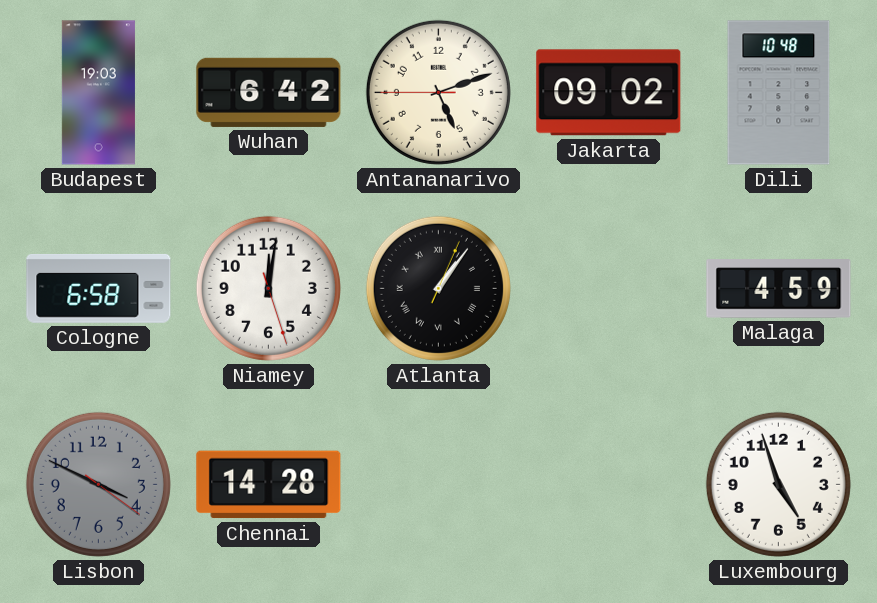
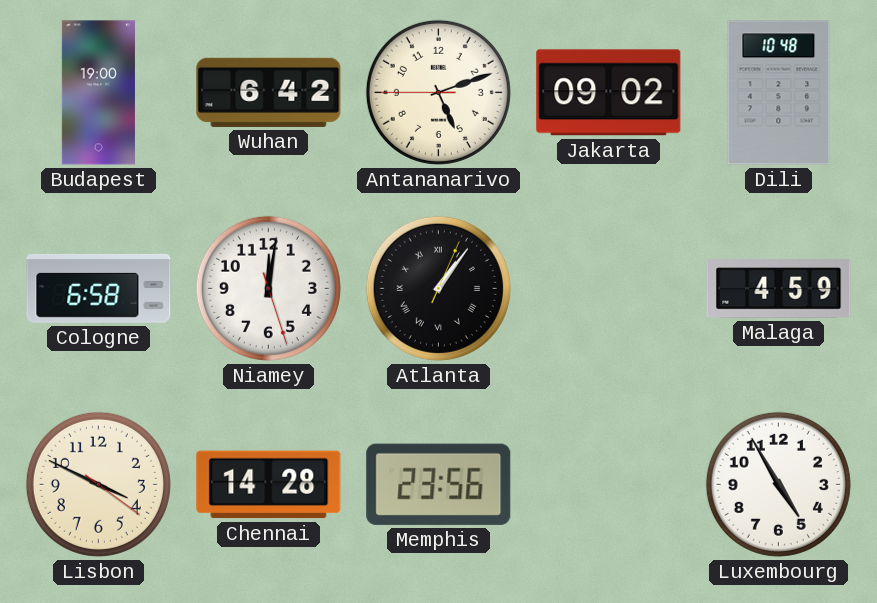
Budapest: 19:03 -> 19:00
Lisbon dial: grey -> cream
Memphis: none -> 23:56
Luxembourg: 4:57 -> 4:55
